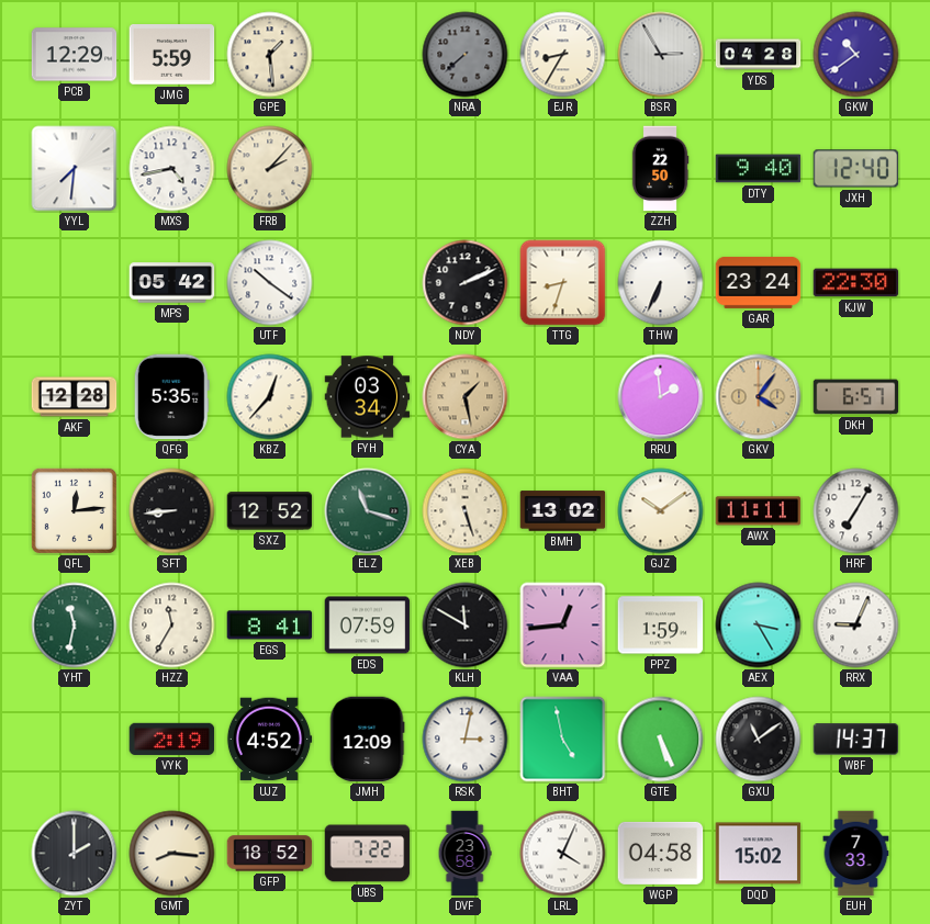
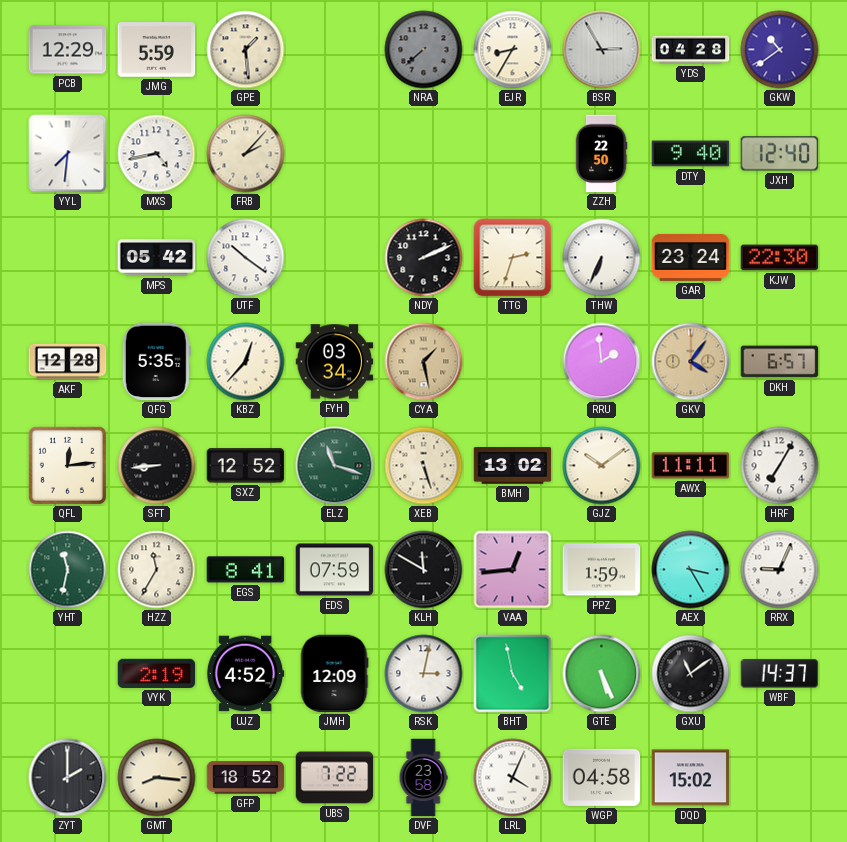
TTG: 8:33 -> 2:33
EUH: 7:33 -> none
